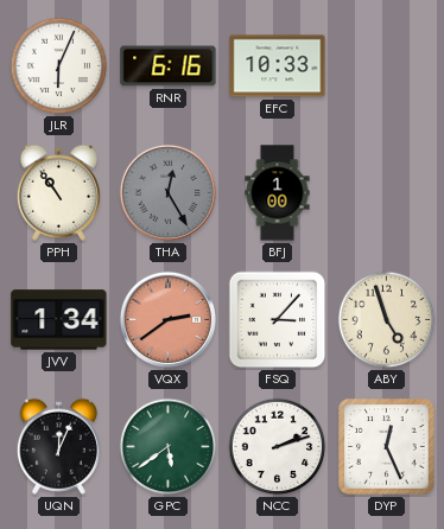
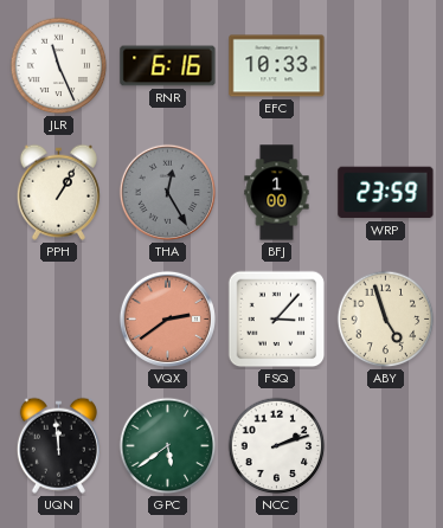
JLR: 6:04 -> 11:26
PPH: 10:54 -> 1:05
WRP: none -> 23:59
JVV: 1:34 -> none
UQN: 12:04 -> 11:59
DYP: 12:26 -> none
